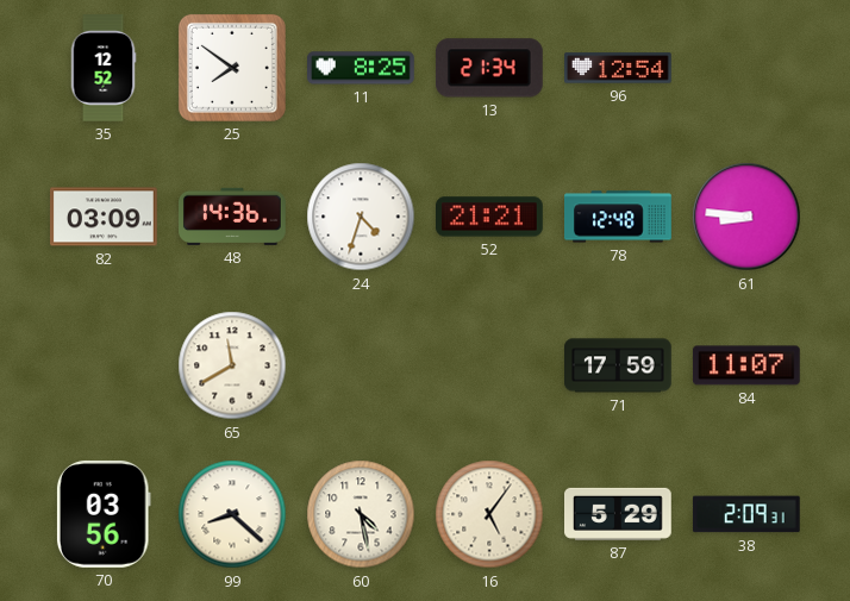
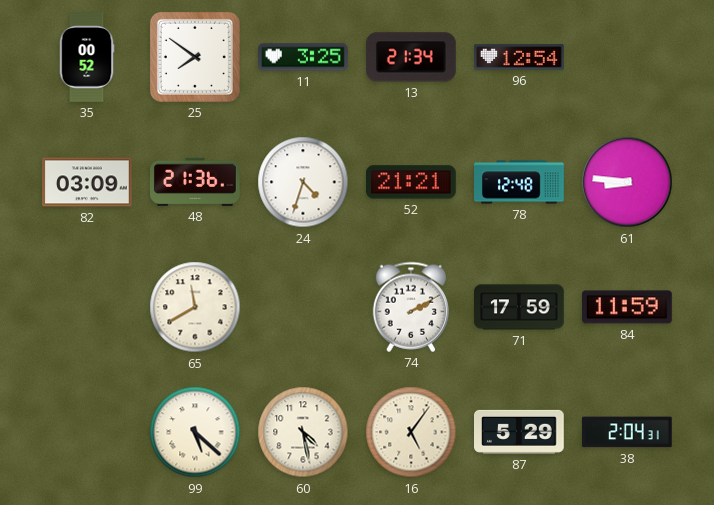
35: 12:52 -> 00:52
11: 8:25 -> 3:25
48: 14:36 -> 21:36
74: none -> 2:10
84: 11:07 -> 11:59
70: 03:56 -> none
99: 8:22 -> 5:22
38: 2:09 -> 2:04
